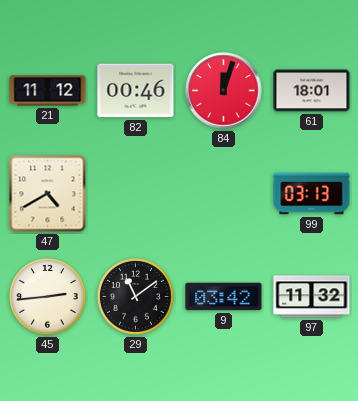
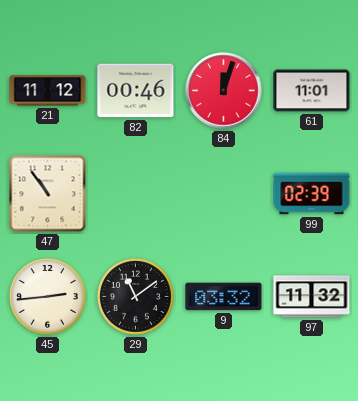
61: 18:01 -> 11:01
47: 4:40 -> 10:54
99: 03:13 -> 02:39
9: 03:42 -> 03:32
